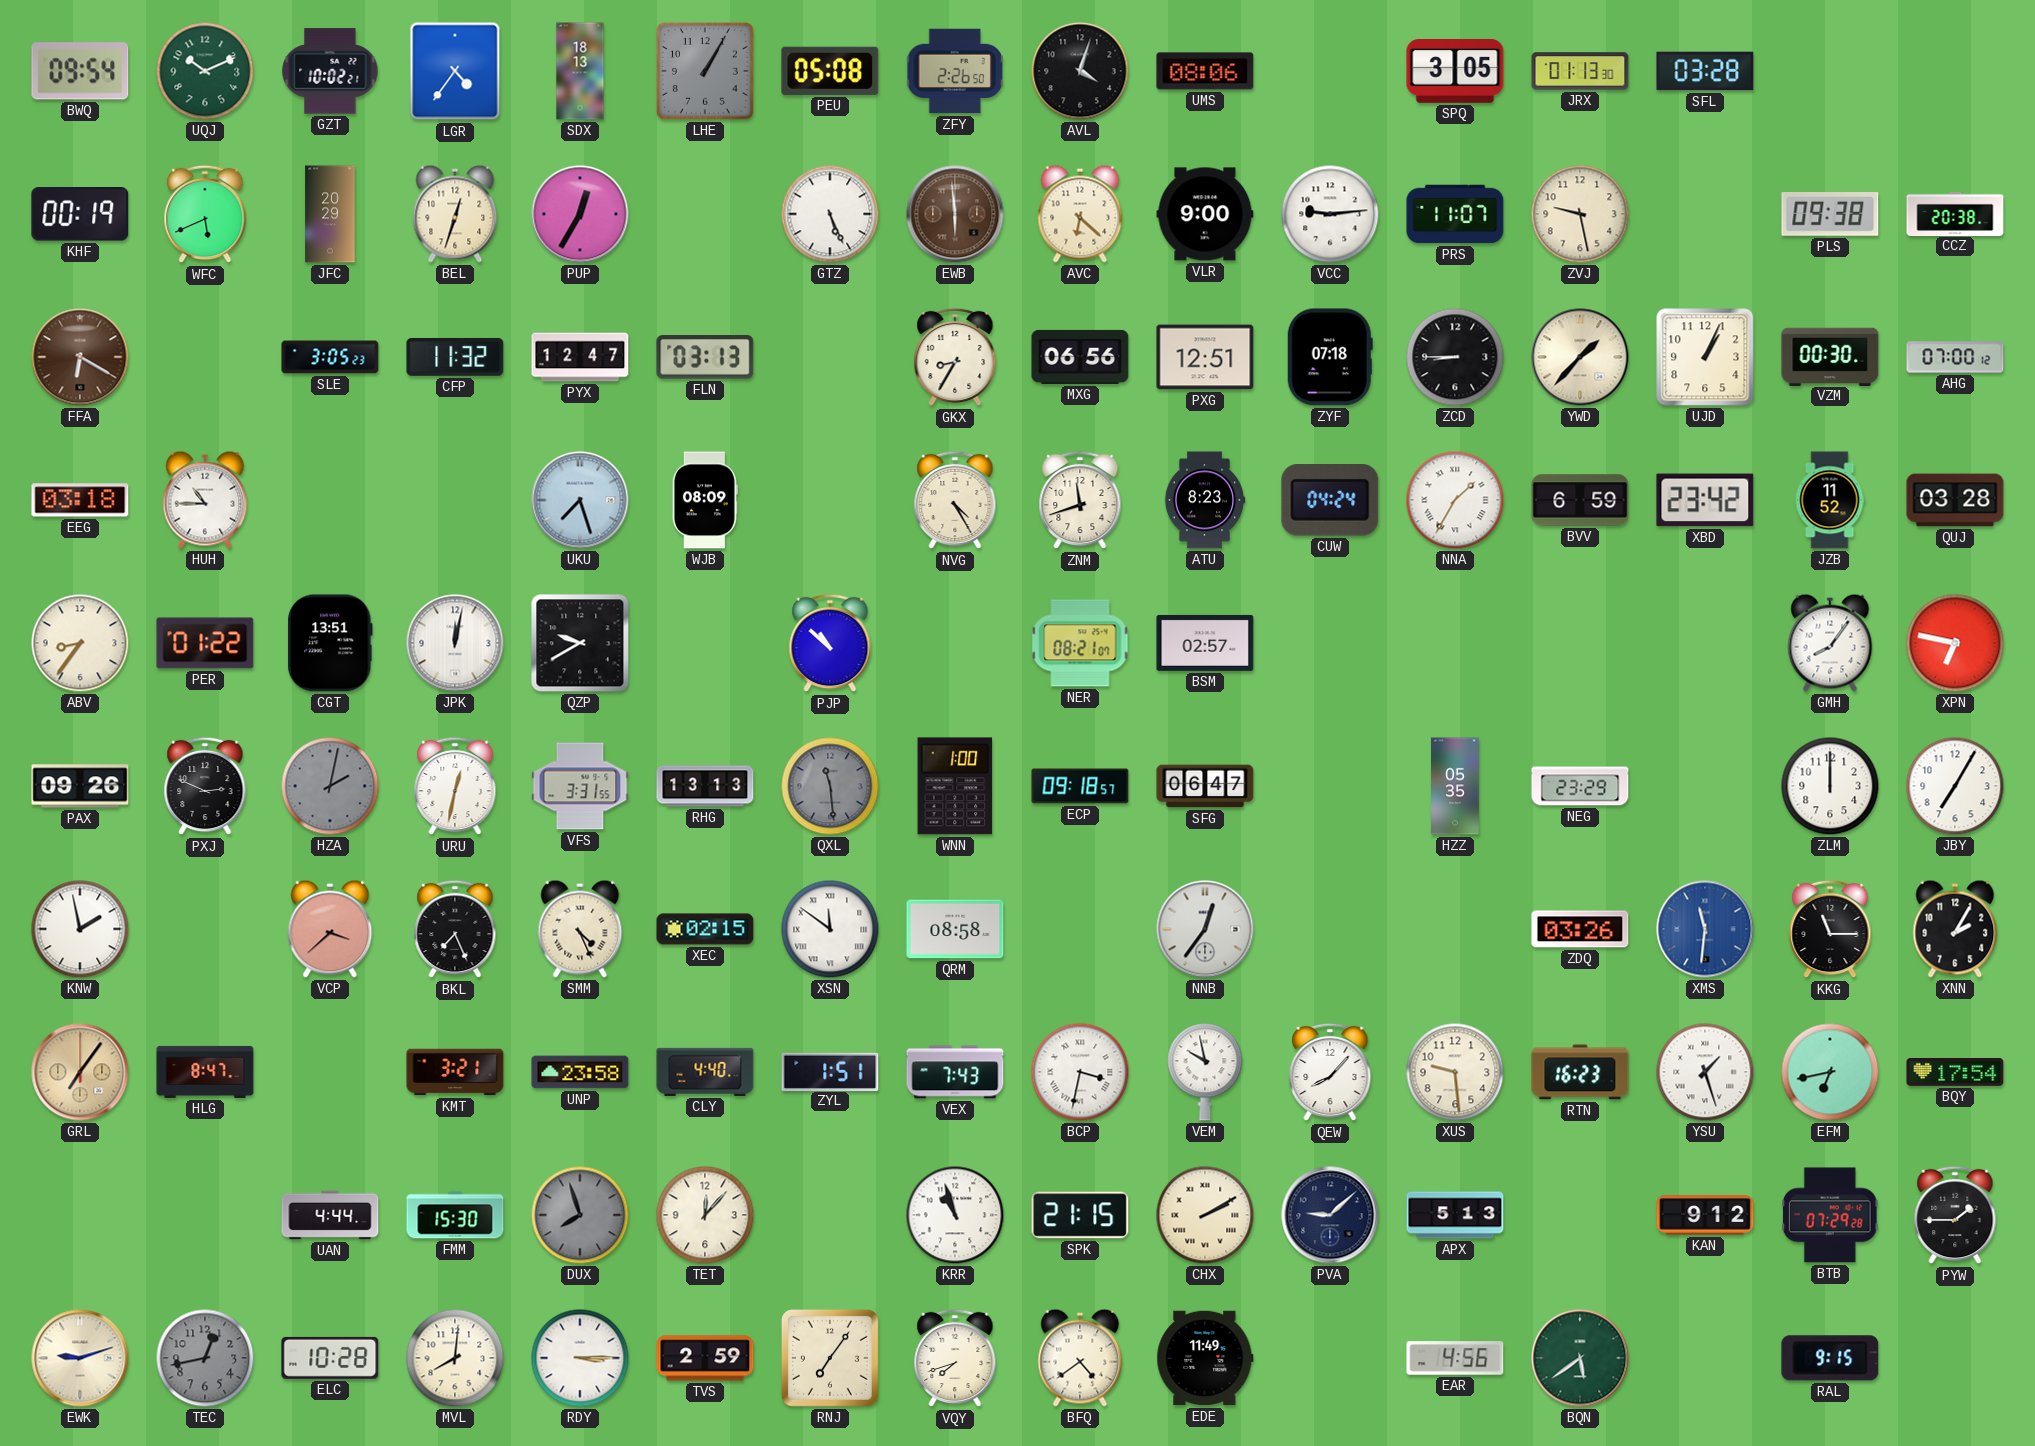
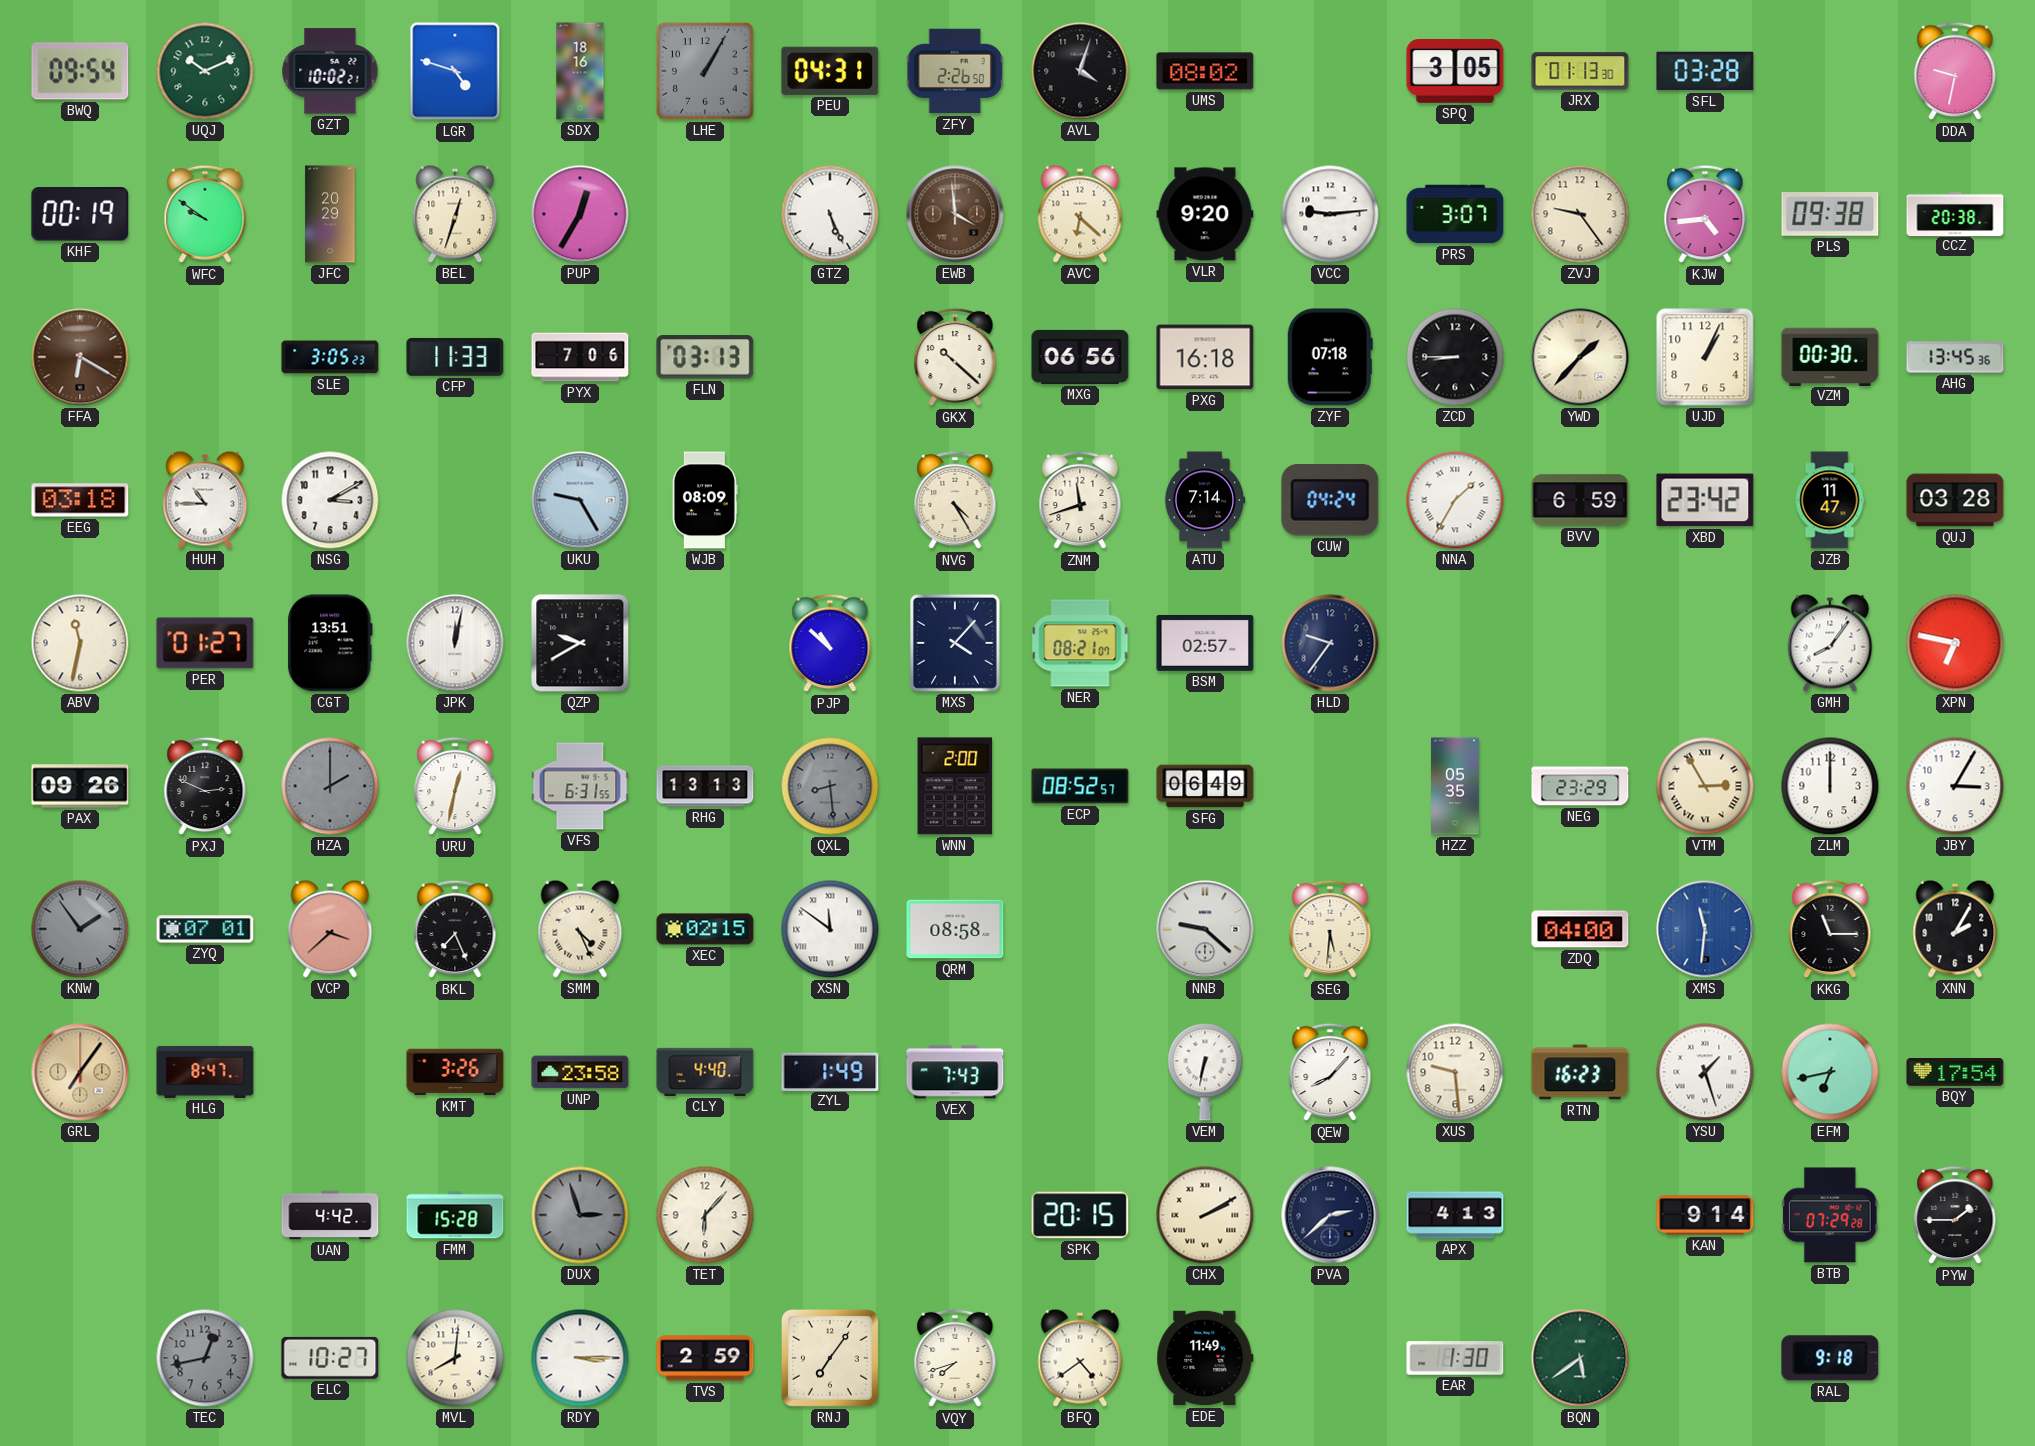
LGR: 4:36 -> 4:48
SDX: 18:13 -> 18:16
PEU: 05:08 -> 04:31
UMS: 08:06 -> 08:02
DDA: none -> 9:32
WFC: 5:41 -> 9:51
EWB: 5:59 -> 3:59
VLR: 9:00 -> 9:20
PRS: 11:07 -> 3:07
ZVJ: 9:28 -> 9:24
KJW: none -> 4:44
CFP: 11:32 -> 11:33
PYX: 12:47 -> 7:06
GKX: 8:35 -> 10:22
PXG: 12:51 -> 16:18
AHG: 07:00 -> 13:45
NSG: none -> 3:10
UKU: 7:27 -> 9:25
ATU: 8:23 -> 7:14
JZB: 11:52 -> 11:47
ABV: 8:36 -> 11:32
PER: 01:22 -> 01:27
MXS: none -> 4:07
HLD: none -> 9:36
HZA: 2:02 -> 2:00
VFS: 3:31 -> 6:31
QXL: 11:29 -> 8:29
WNN: 1:00 -> 2:00
ECP: 09:18 -> 08:52
SFG: 06:47 -> 06:49
VTM: none -> 2:55
JBY: 7:05 -> 3:05
KNW: 1:58 -> 1:54
KNW dial: white -> grey
ZYQ: none -> 07:01
NNB: 12:36 -> 9:22
SEG: none -> 5:31
ZDQ: 03:26 -> 04:00
KMT: 3:21 -> 3:26
ZYL: 1:51 -> 1:49
BCP: 3:32 -> none
VEM: 9:58 -> 6:32
UAN: 4:44 -> 4:42
FMM: 15:30 -> 15:28
DUX: 7:57 -> 2:57
TET: 12:07 -> 6:07
KRR: 10:57 -> none
SPK: 21:15 -> 20:15
PVA: 9:08 -> 2:38
APX: 5:13 -> 4:13
KAN: 9:12 -> 9:14
EWK: 9:12 -> none
ELC: 10:28 -> 10:27
EAR: 4:56 -> 1:30
RAL: 9:15 -> 9:18
